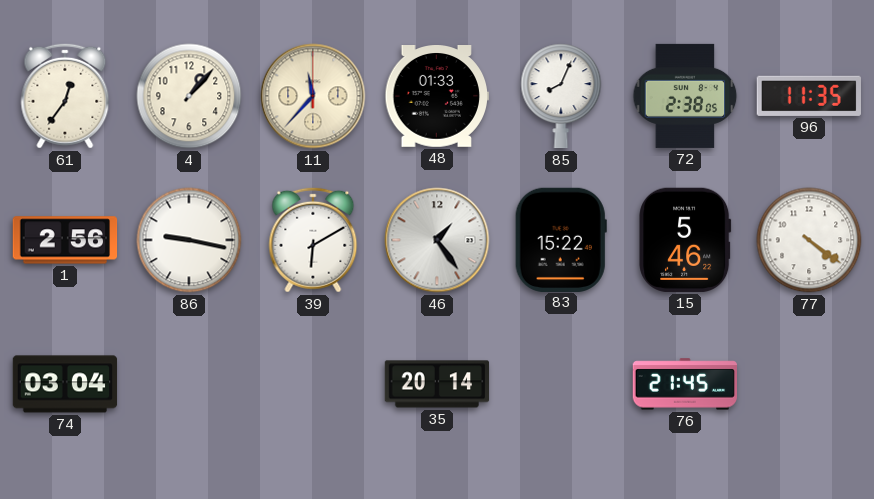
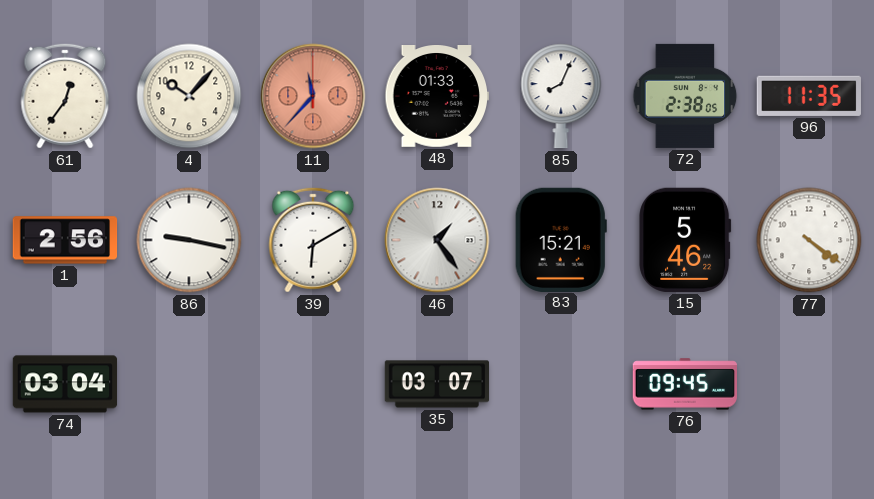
4: 1:07 -> 10:07
11 dial: cream -> salmon
83: 15:22 -> 15:21
35: 20:14 -> 03:07
76: 21:45 -> 09:45
